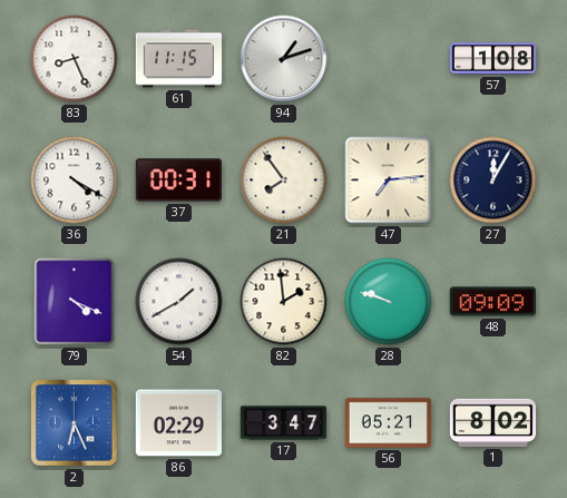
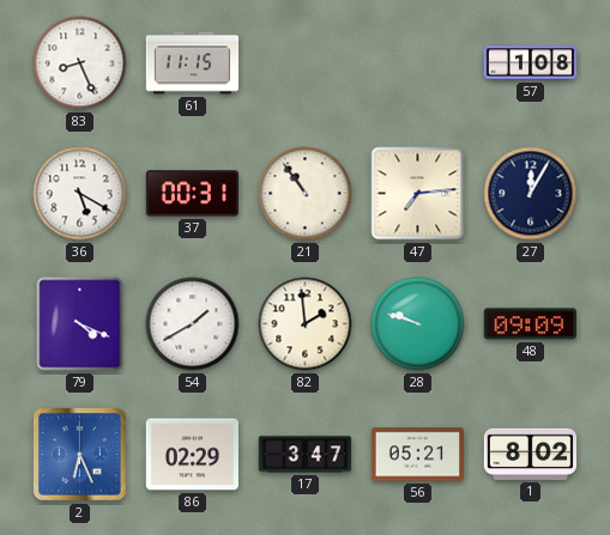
94: 1:12 -> none
36: 4:20 -> 5:20
21: 7:54 -> 10:54
